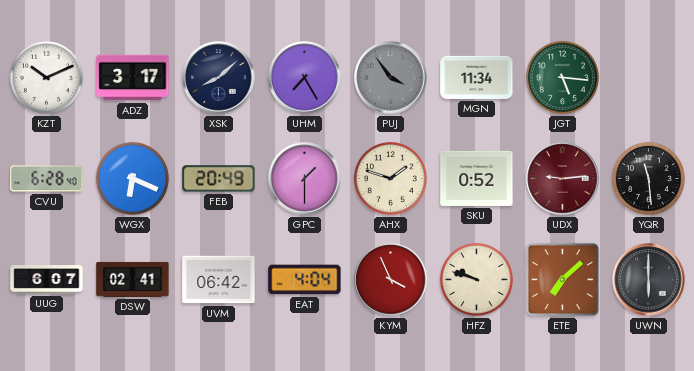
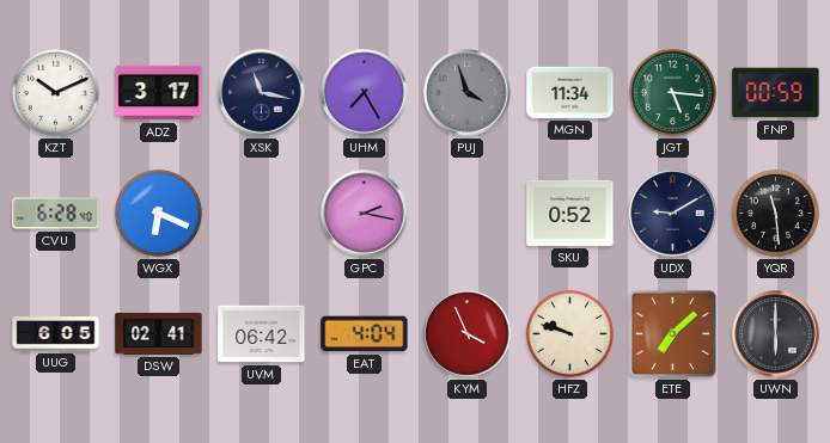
XSK: 8:08 -> 11:17
PUJ: 3:54 -> 3:57
FNP: none -> 00:59
FEB: 20:49 -> none
GPC: 1:30 -> 2:17
AHX: 1:48 -> none
UDX: 9:14 -> 9:10
UDX dial: burgundy -> navy
UUG: 6:07 -> 6:05
